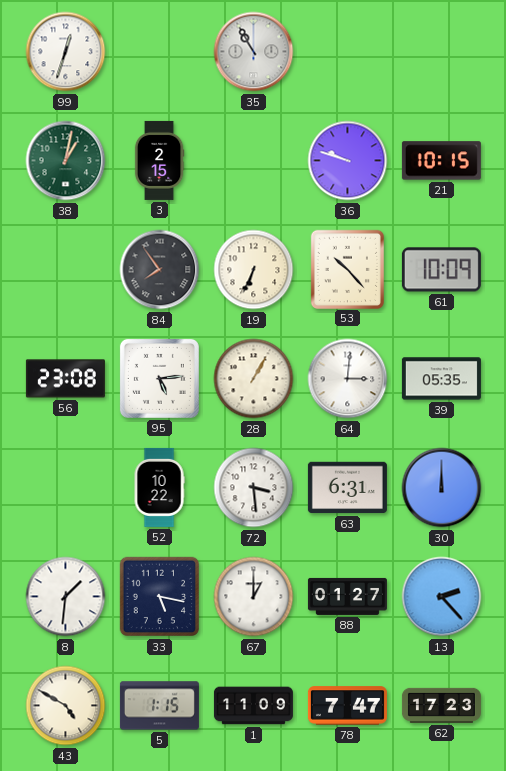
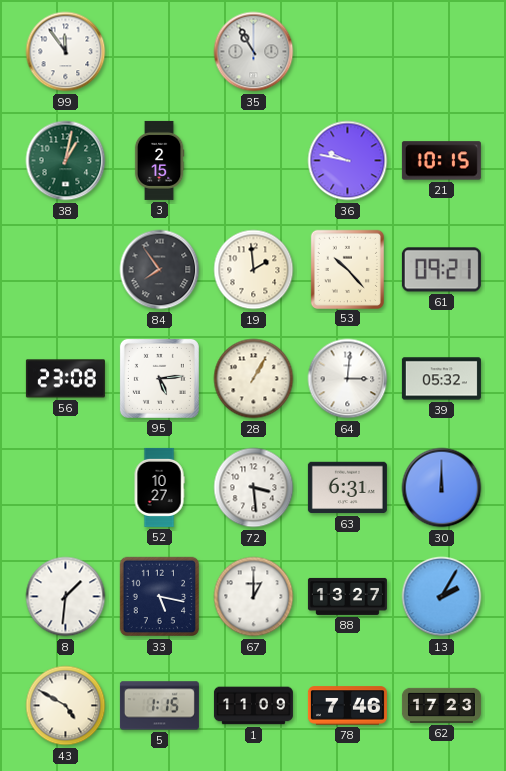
99: 12:33 -> 11:54
36: 9:48 -> 9:47
19: 6:34 -> 1:59
61: 10:09 -> 09:21
39: 05:35 -> 05:32
52: 10:22 -> 10:27
88: 01:27 -> 13:27
13: 2:23 -> 2:05
78: 7:47 -> 7:46
